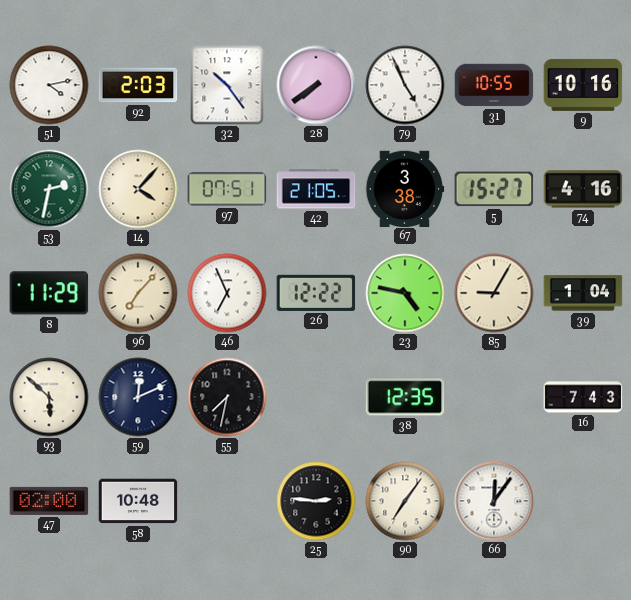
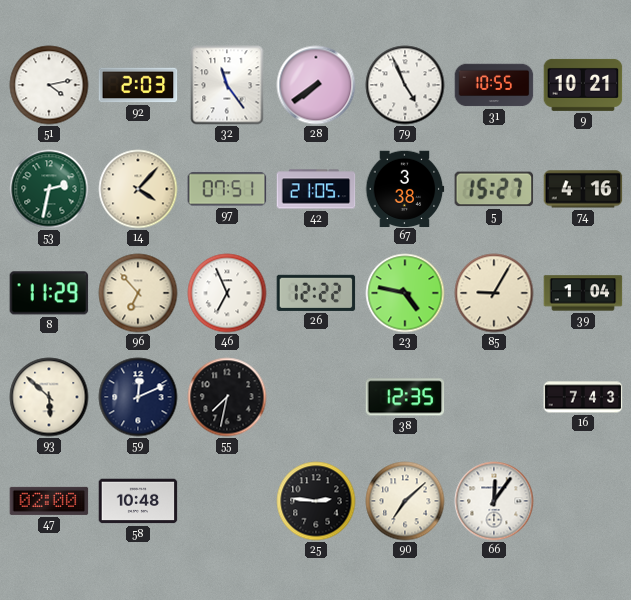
32: 10:24 -> 11:24
9: 10:16 -> 10:21
96: 7:07 -> 6:53
90: 7:06 -> 7:08
